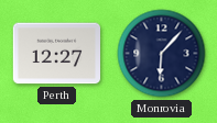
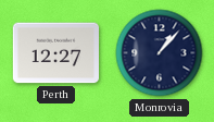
Monrovia: 6:07 -> 1:07
